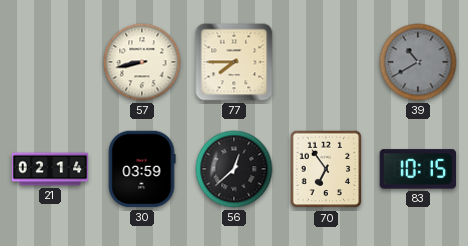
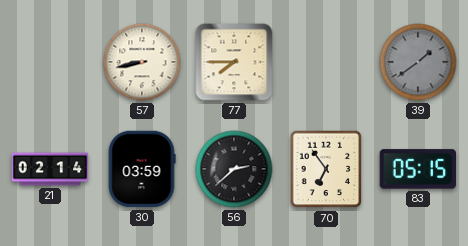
39: 10:40 -> 1:39
56: 12:38 -> 2:38
83: 10:15 -> 05:15
